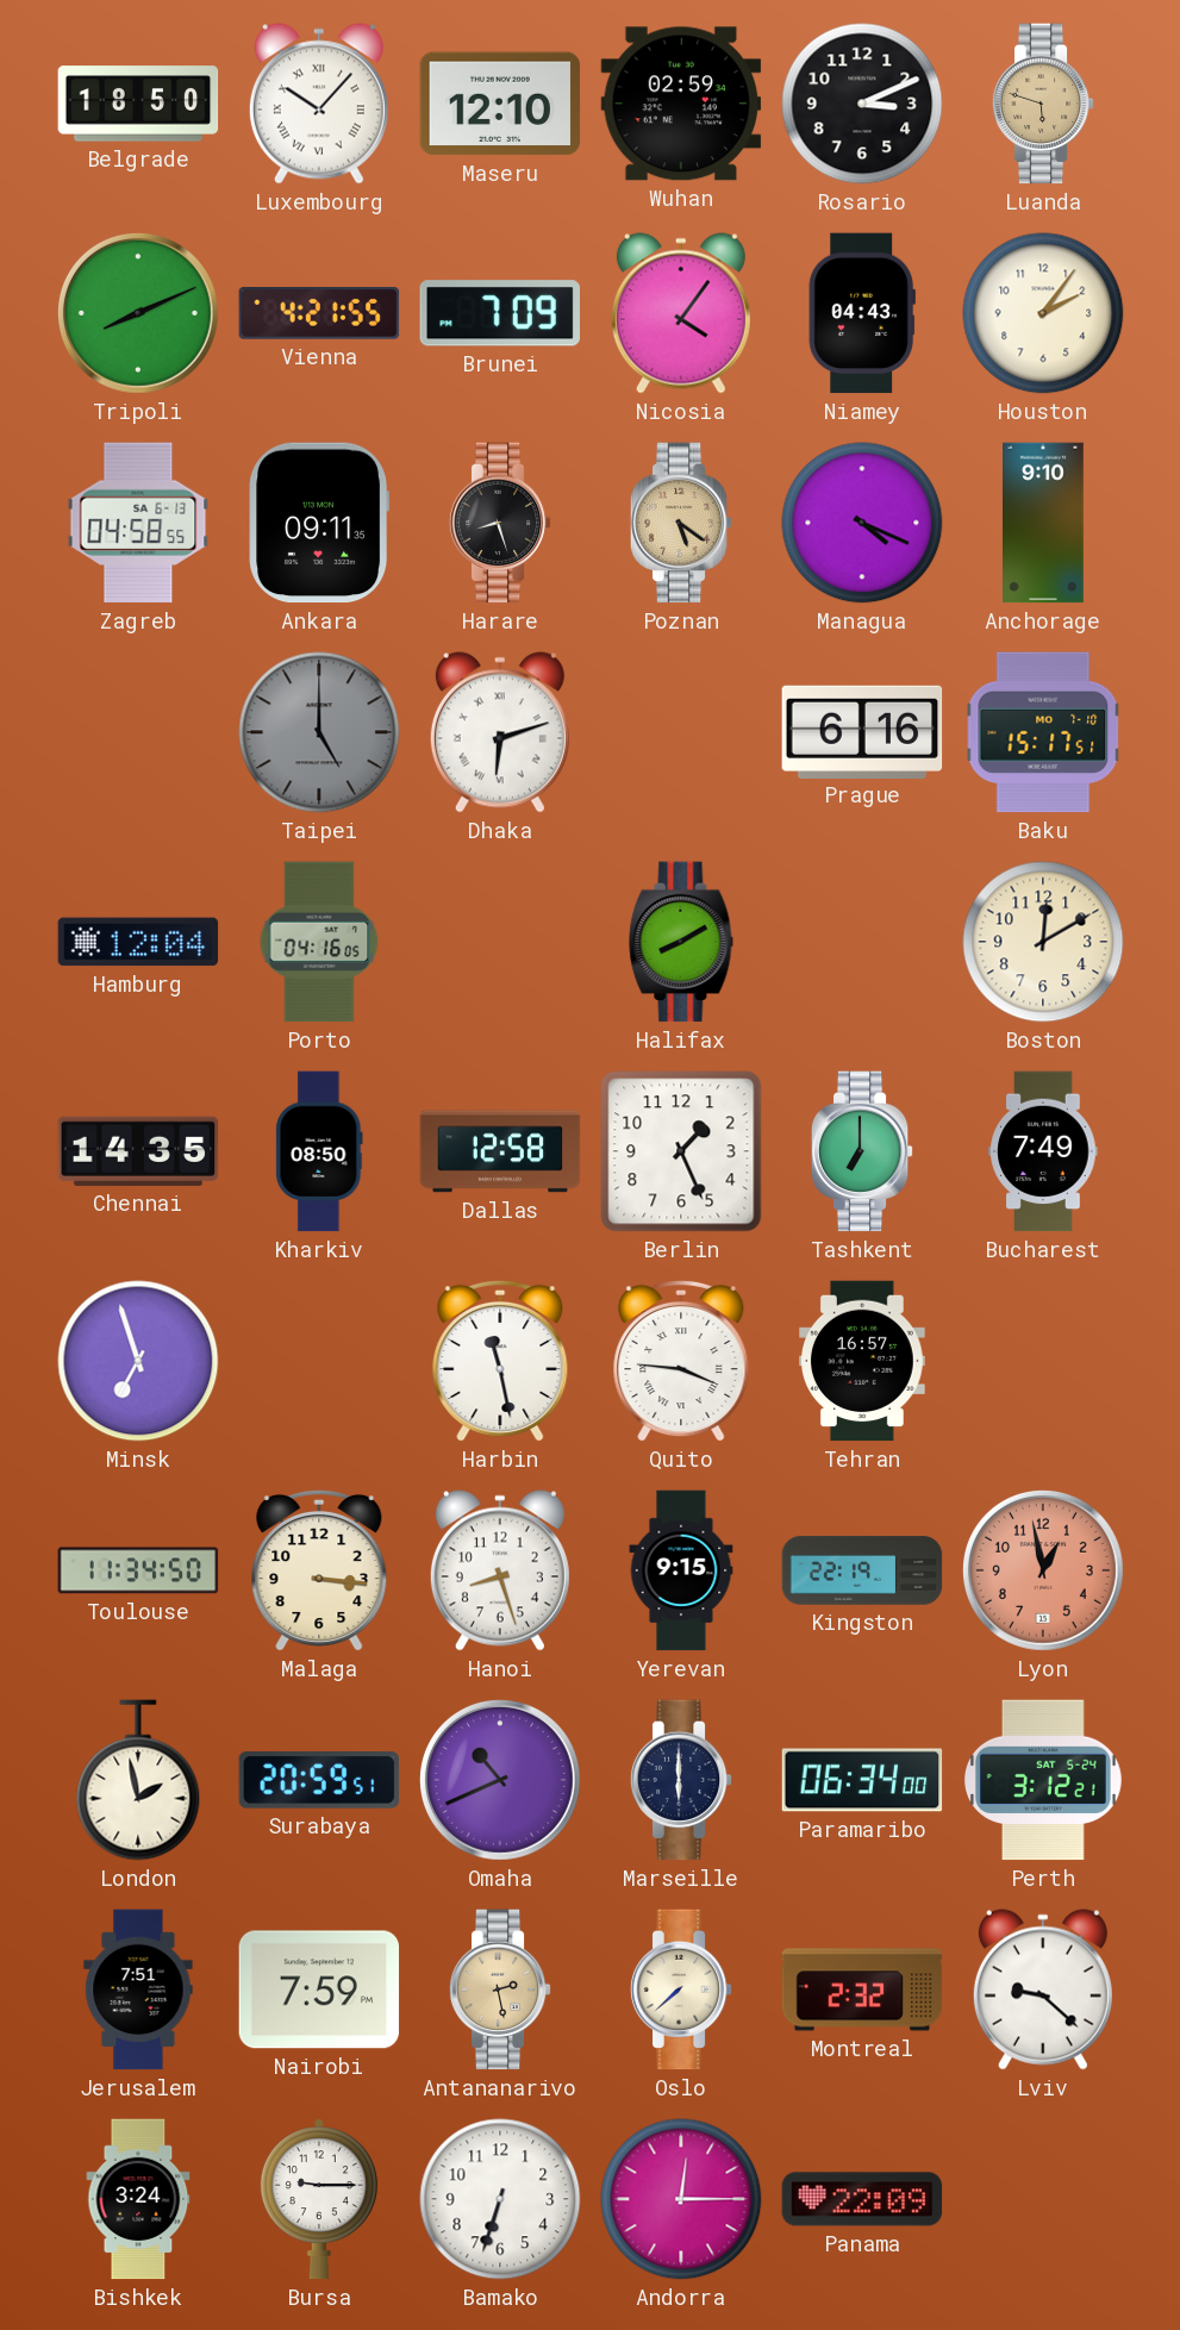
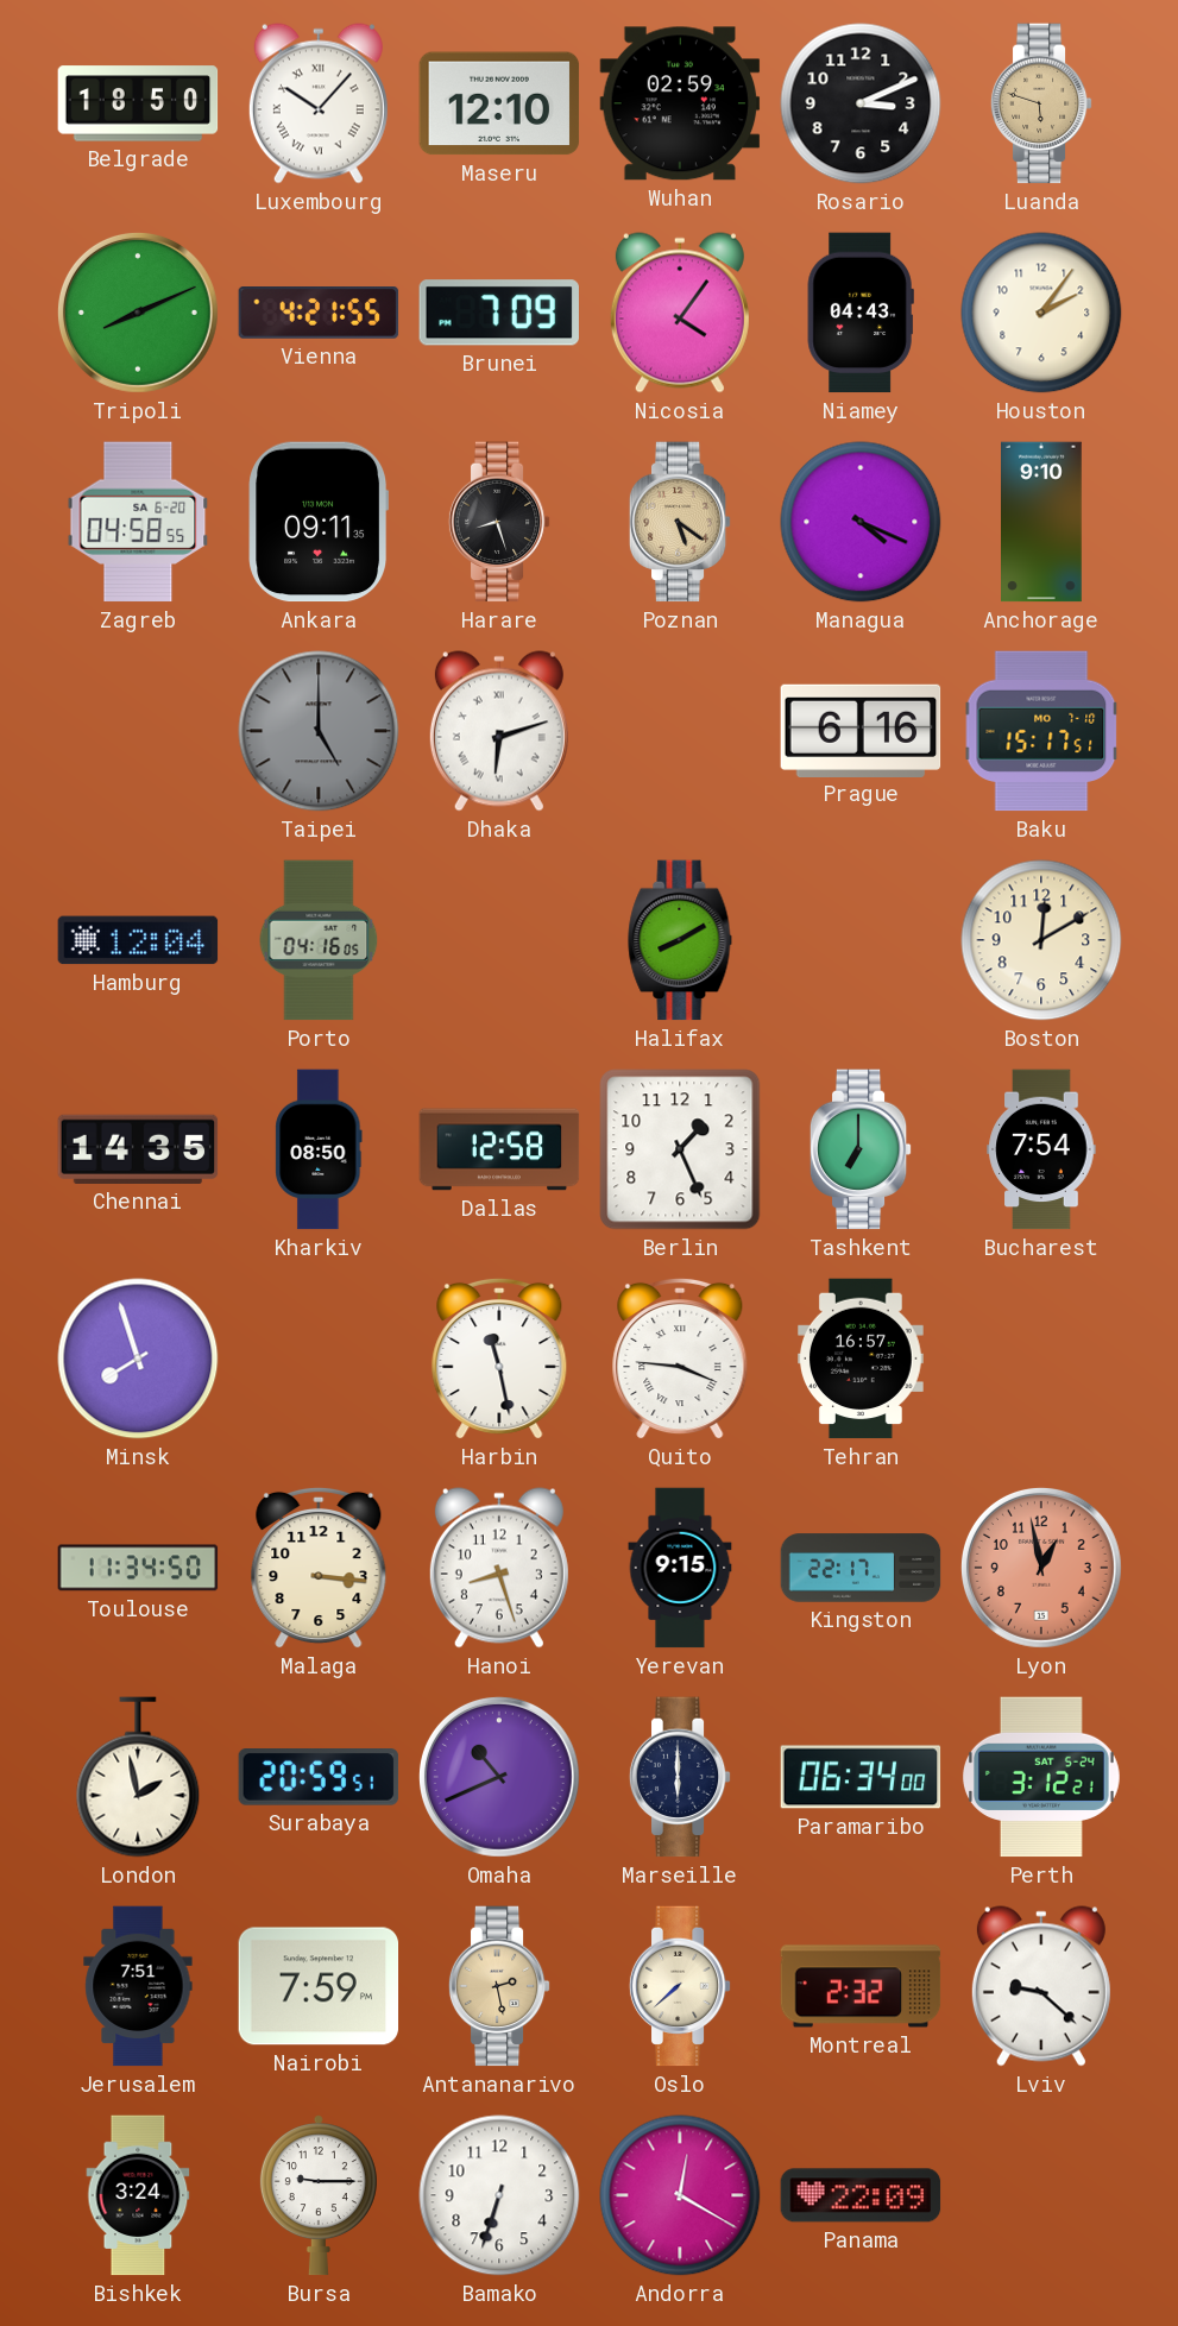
Zagreb date: SA 6-13 -> SA 6-20
Bucharest: 7:49 -> 7:54
Minsk: 6:57 -> 7:57
Kingston: 22:19 -> 22:17
Andorra: 12:15 -> 12:20
